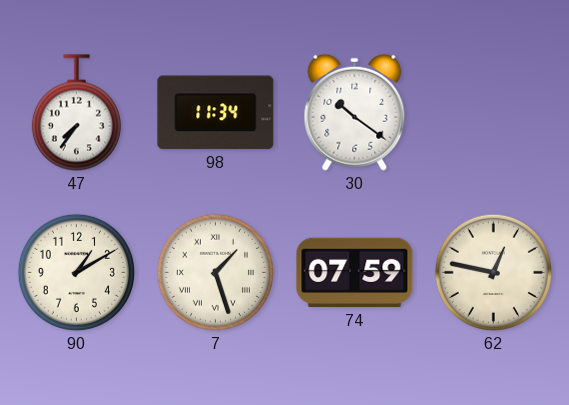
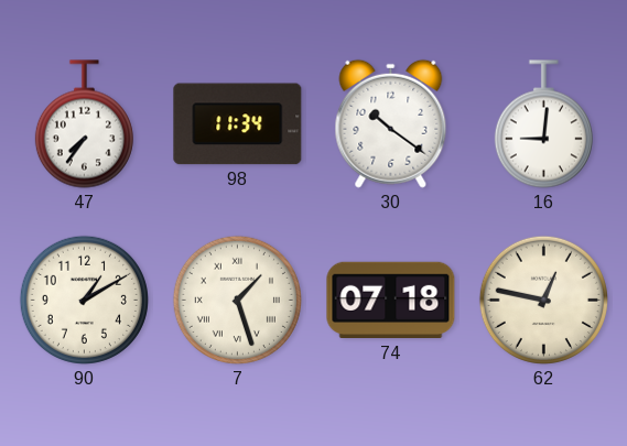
16: none -> 9:01
74: 07:59 -> 07:18
